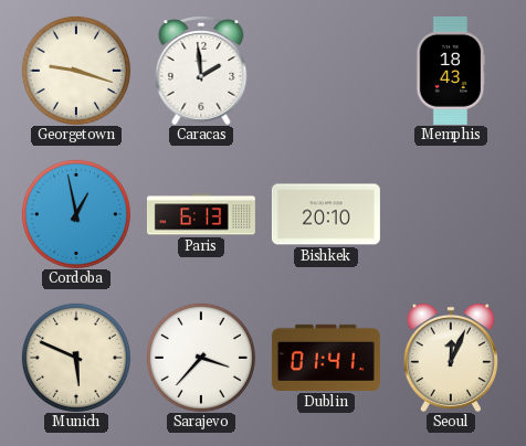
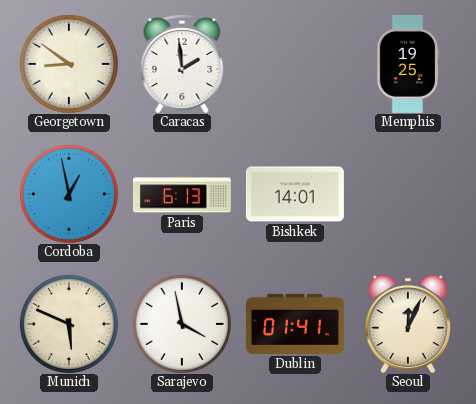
Georgetown: 9:18 -> 8:51
Memphis: 18:43 -> 19:25
Bishkek: 20:10 -> 14:01
Sarajevo: 3:37 -> 3:58
